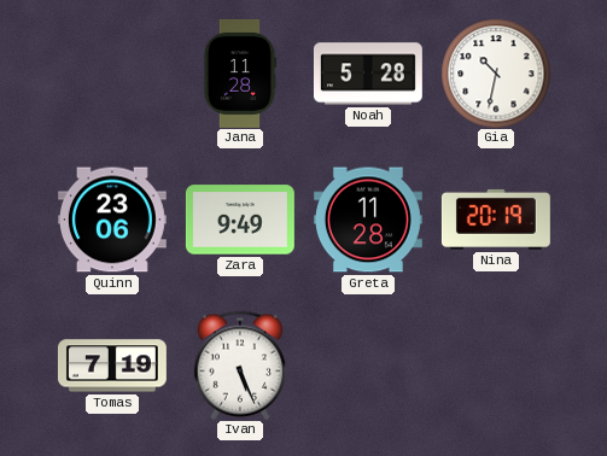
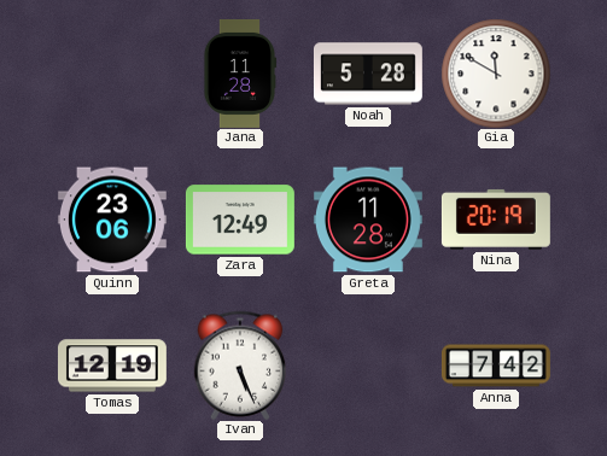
Gia: 10:32 -> 11:50
Zara: 9:49 -> 12:49
Tomas: 7:19 -> 12:19
Anna: none -> 7:42
